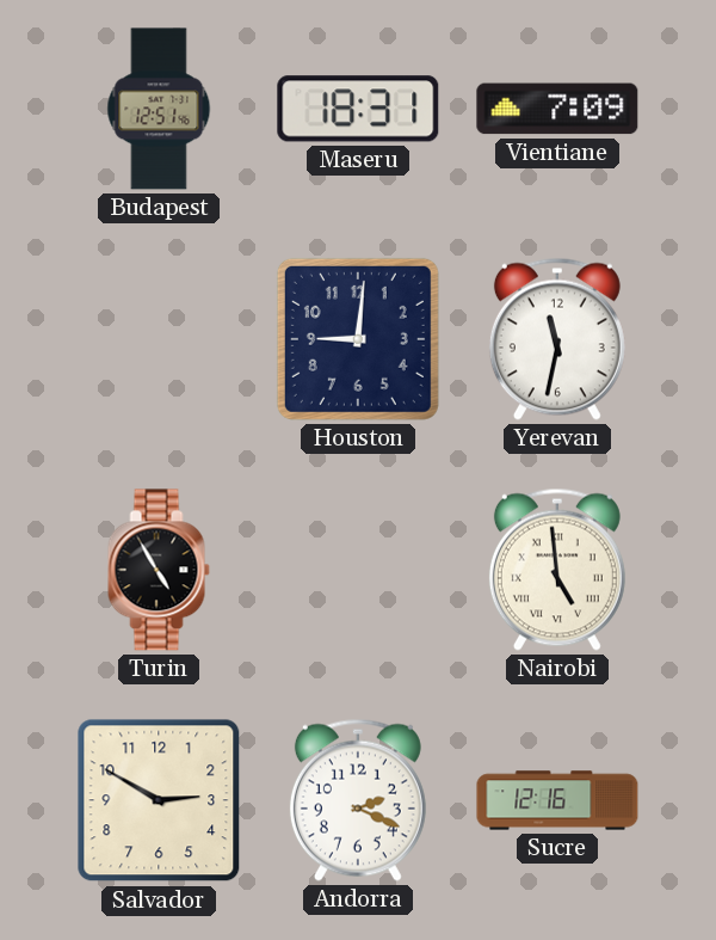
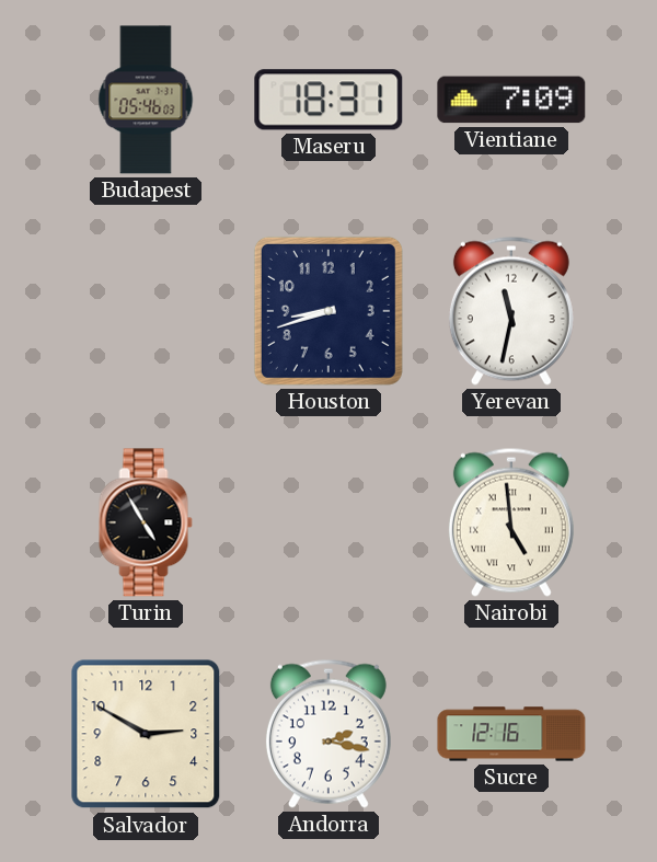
Budapest: 12:51 -> 05:46
Houston: 9:01 -> 8:42
Andorra: 2:19 -> 2:17
